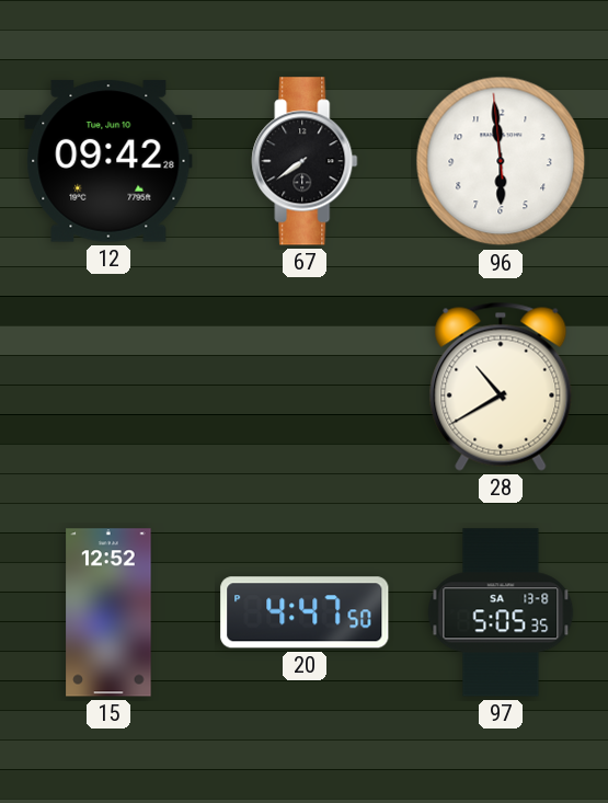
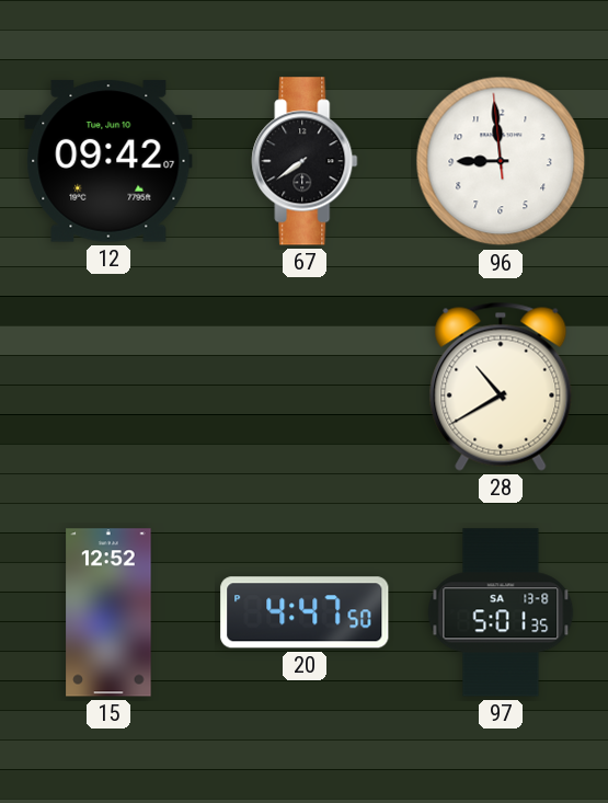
12: 09:42:28 -> 09:42:07
96: 5:58 -> 8:58
97: 5:05 -> 5:01
